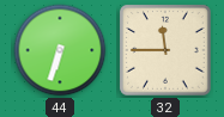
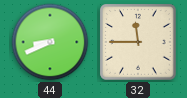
44: 6:33 -> 8:41
